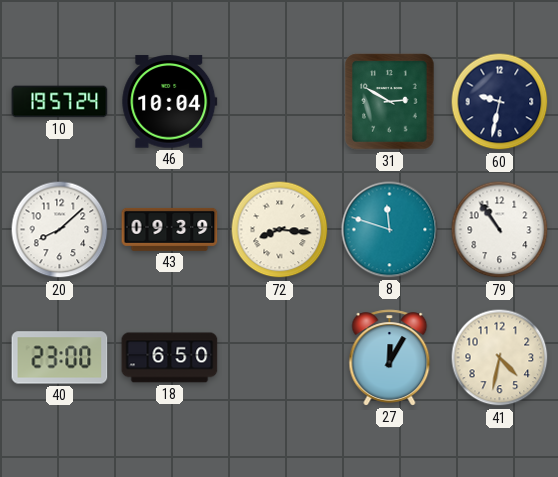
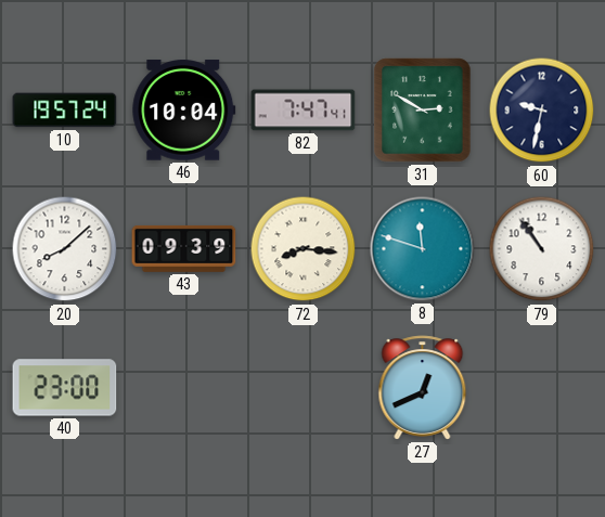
82: none -> 7:47
18: 6:50 -> none
27: 12:05 -> 12:41
41: 4:32 -> none
